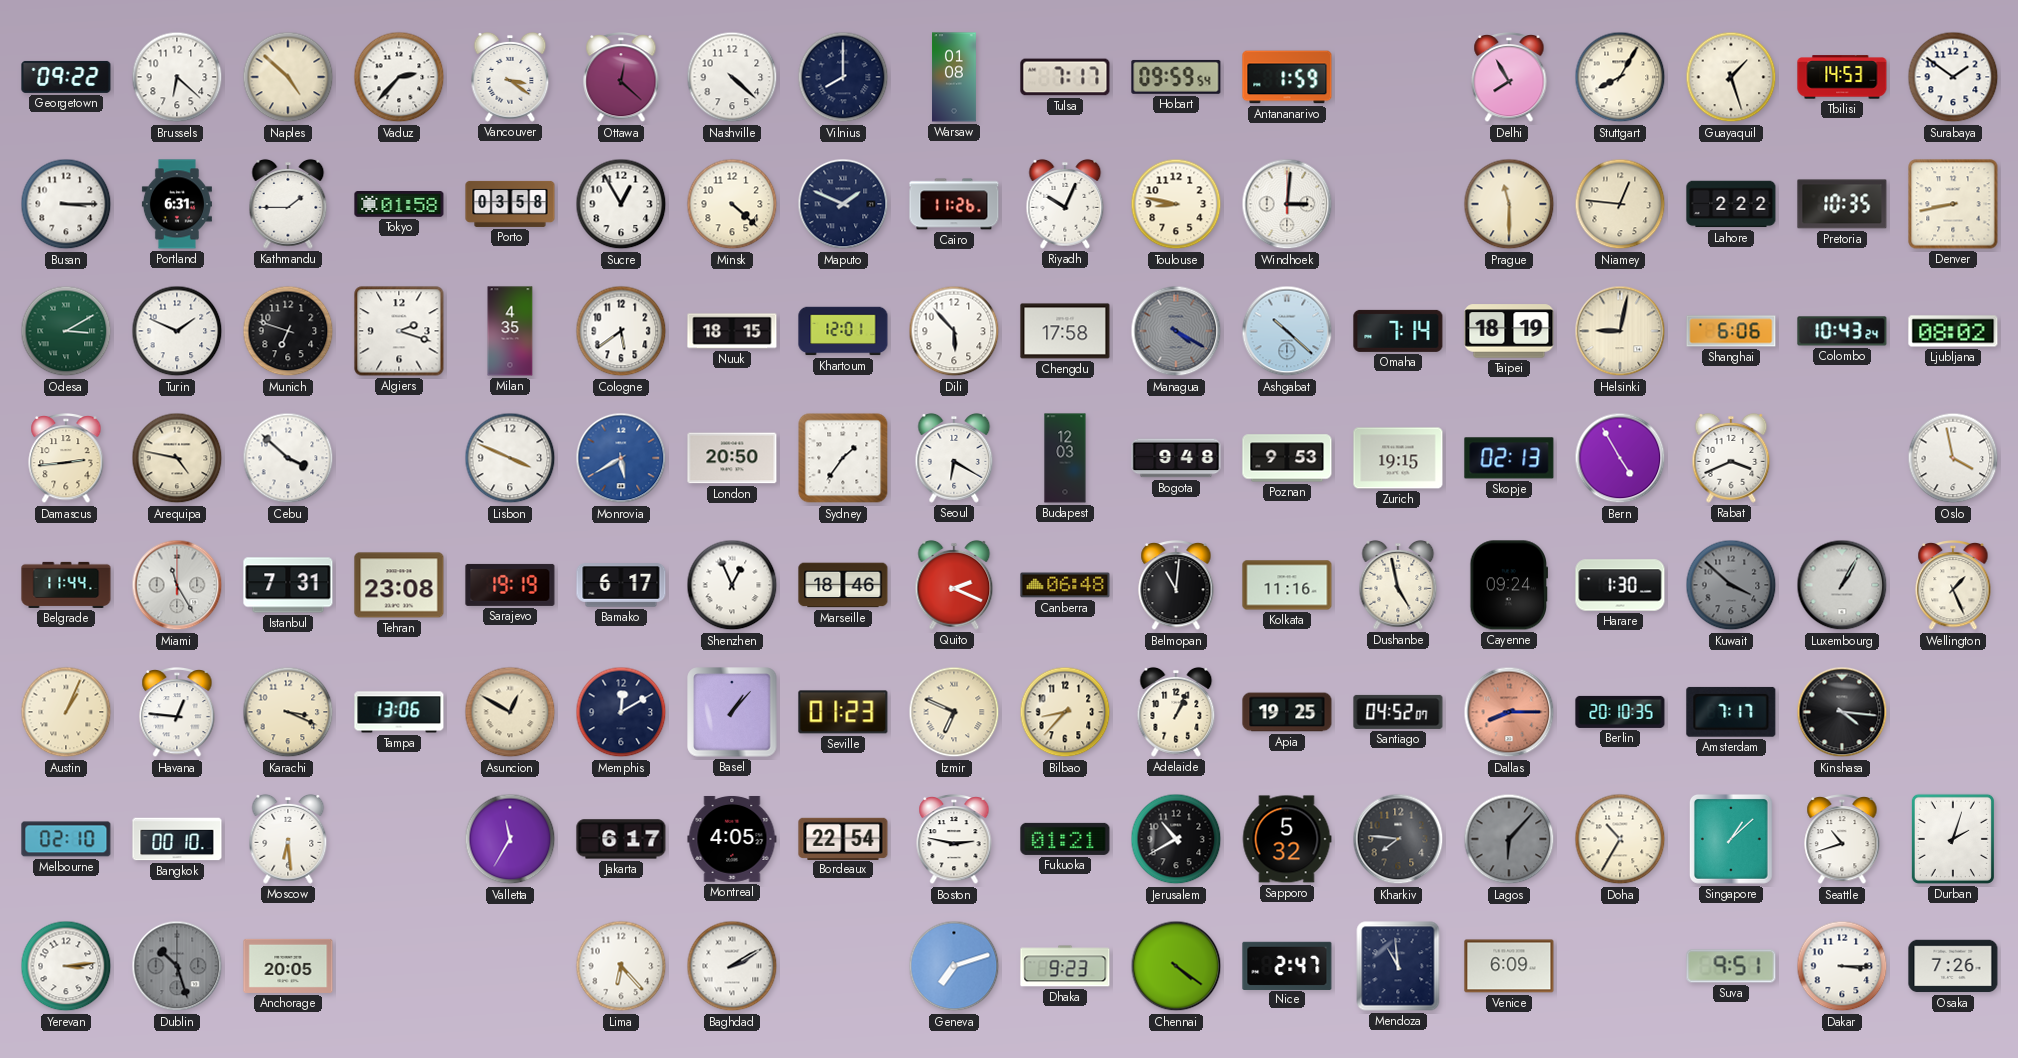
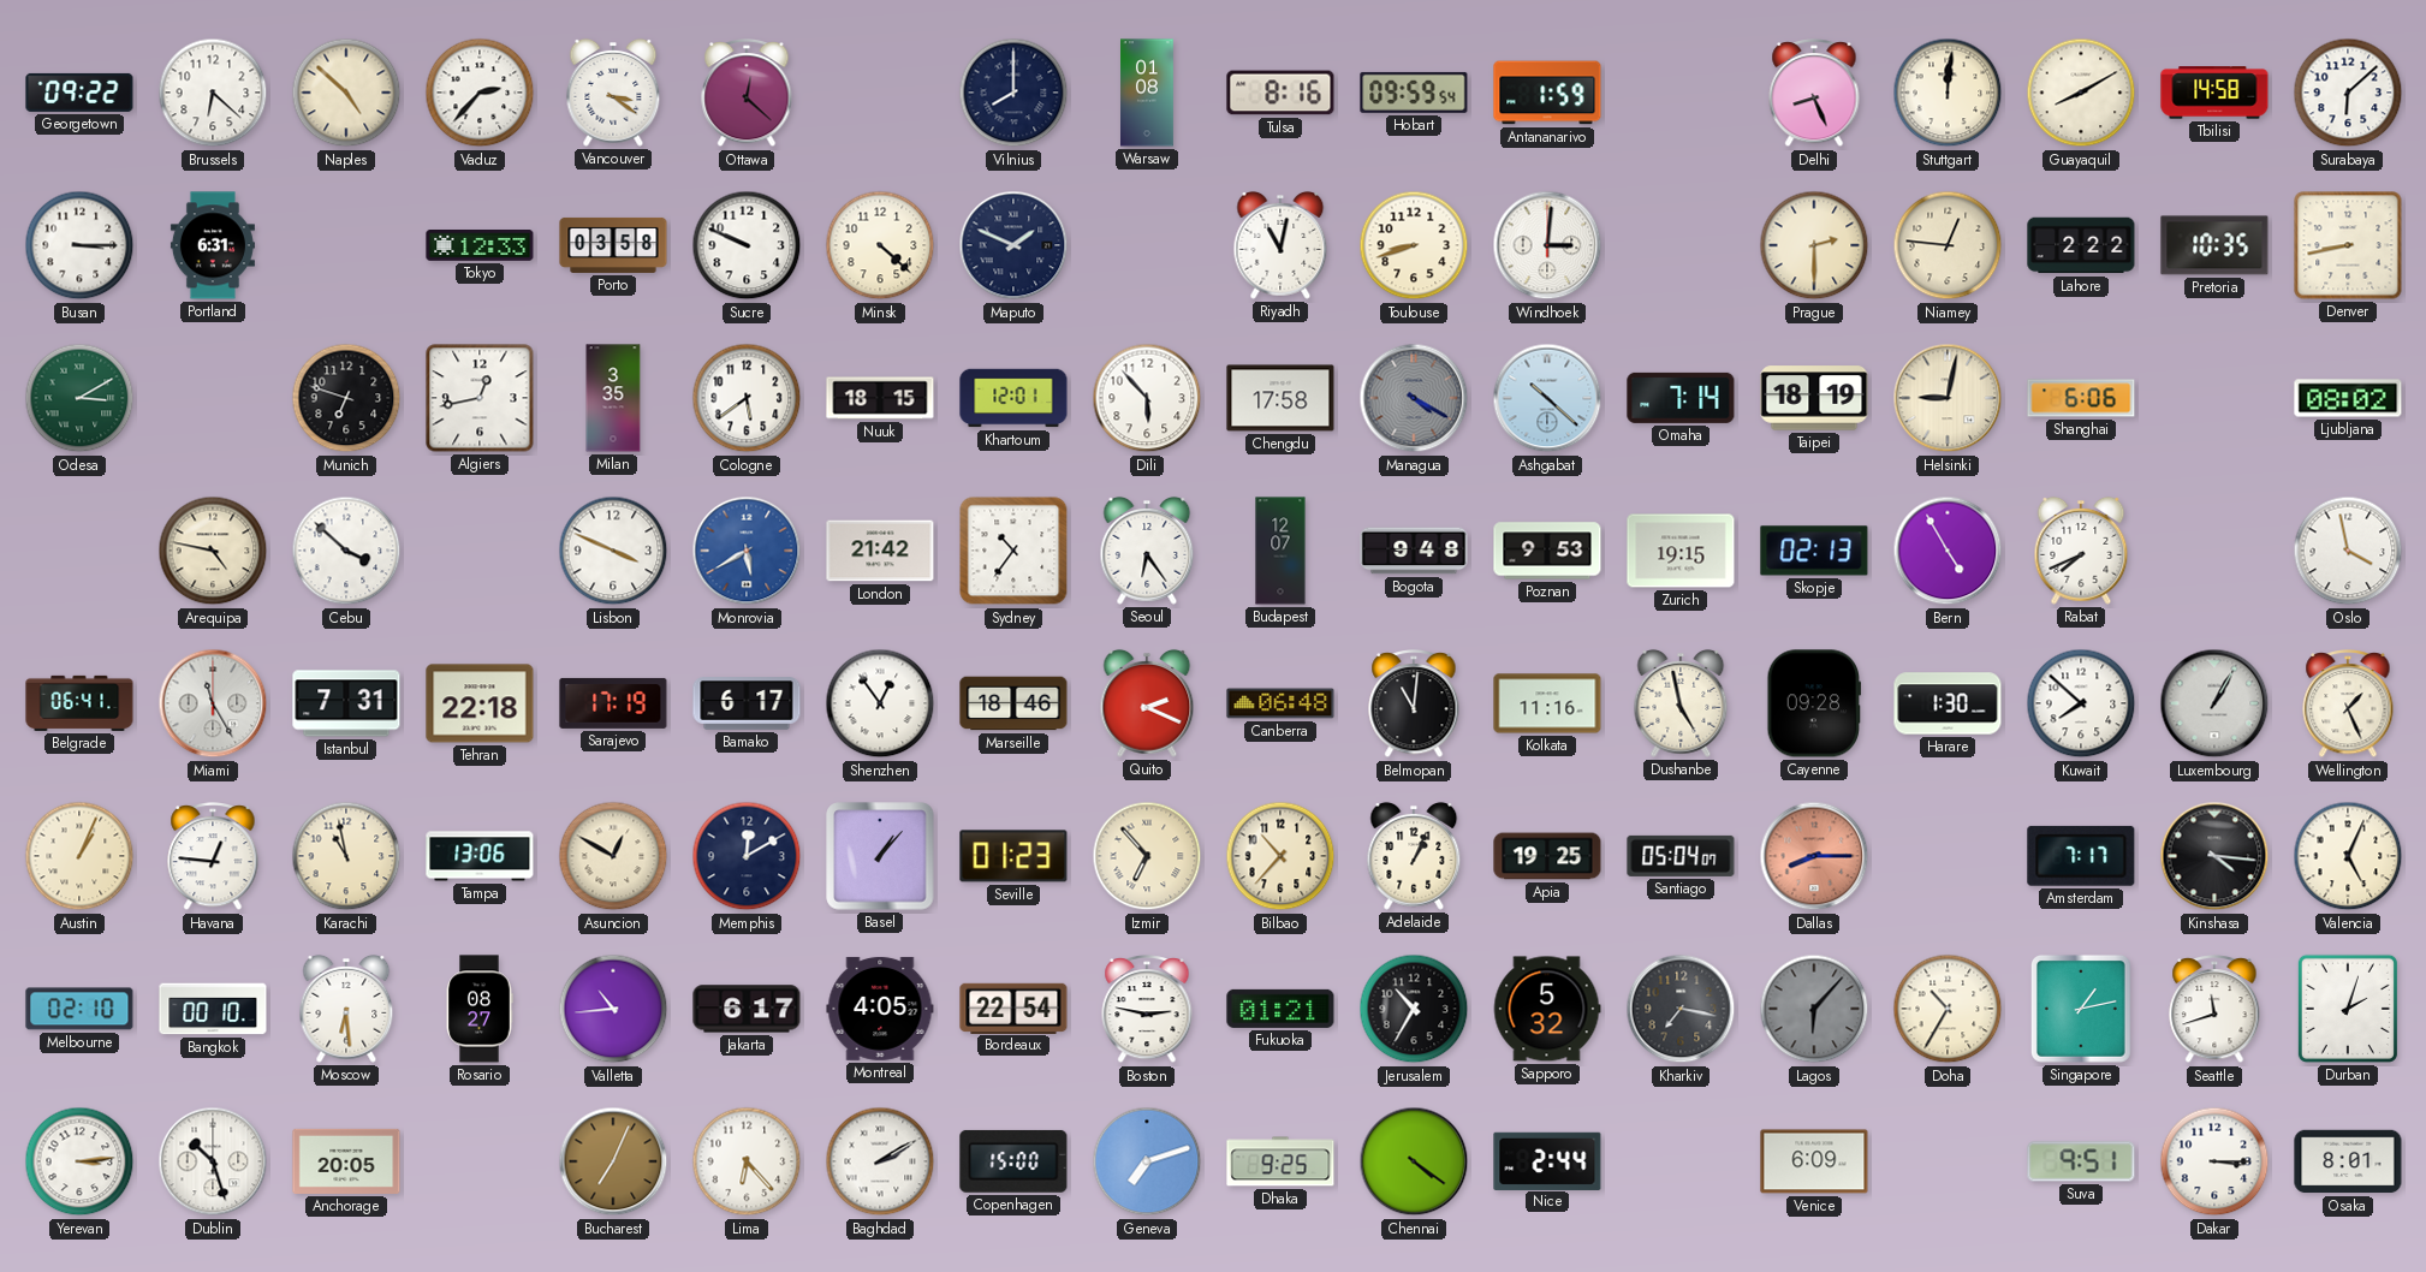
Nashville: 4:22 -> none
Tulsa: 7:17 -> 8:16
Delhi: 7:55 -> 8:26
Stuttgart: 8:05 -> 12:01
Guayaquil: 1:27 -> 8:10
Tbilisi: 14:53 -> 14:58
Surabaya: 1:51 -> 6:08
Kathmandu: 1:45 -> none
Tokyo: 01:58 -> 12:33
Sucre: 12:55 -> 9:49
Cairo: 11:26 -> none
Riyadh: 10:04 -> 11:02
Toulouse: 8:47 -> 8:42
Prague: 11:30 -> 2:30
Turin: 1:49 -> none
Algiers: 2:18 -> 12:43
Milan: 4:35 -> 3:35
Colombo: 10:43 -> none
Damascus: 2:44 -> none
London: 20:50 -> 21:42
Sydney: 1:36 -> 10:36
Seoul: 6:20 -> 6:24
Budapest: 12:03 -> 12:07
Rabat: 3:41 -> 7:41
Belgrade: 11:44 -> 06:41
Tehran: 23:08 -> 22:18
Sarajevo: 19:19 -> 17:19
Shenzhen: 12:56 -> 12:54
Cayenne: 09:24 -> 09:28
Kuwait: 3:52 -> 7:52
Kuwait dial: grey -> white
Karachi: 3:19 -> 10:58
Izmir: 6:49 -> 6:53
Bilbao: 8:37 -> 10:37
Santiago: 04:52 -> 05:04
Berlin: 20:10 -> none
Valencia: none -> 5:04
Rosario: none -> 08:27
Valletta: 11:35 -> 10:44
Jerusalem: 10:40 -> 10:35
Kharkiv: 7:46 -> 7:17
Singapore: 1:08 -> 1:13
Seattle: 10:42 -> 11:42
Dublin dial: grey -> white
Bucharest: none -> 7:04
Copenhagen: none -> 15:00
Dhaka: 9:23 -> 9:25
Nice: 2:47 -> 2:44
Mendoza: 10:59 -> none
Osaka: 7:26 -> 8:01
